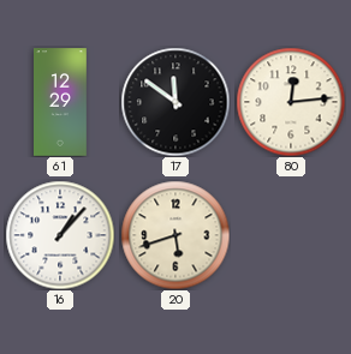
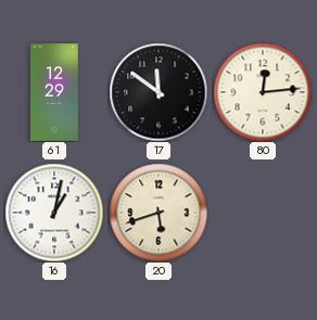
16: 1:07 -> 1:02
